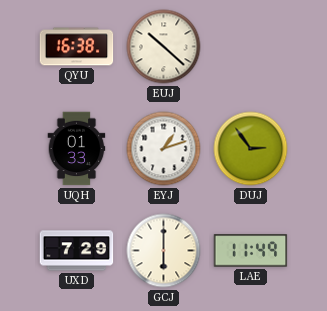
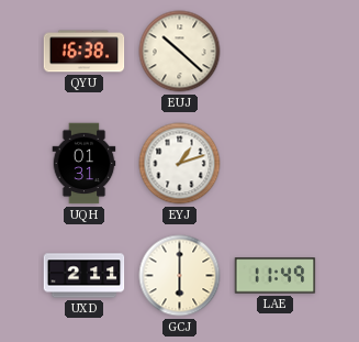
UQH: 01:33 -> 01:31
DUJ: 2:54 -> none
UXD: 7:29 -> 2:11
